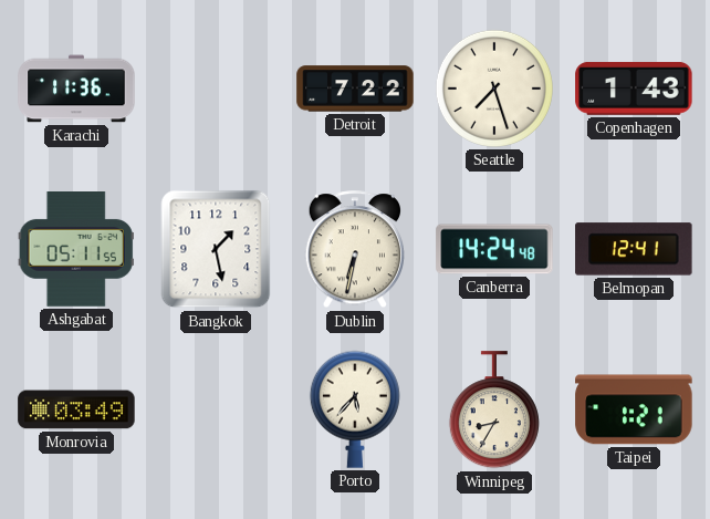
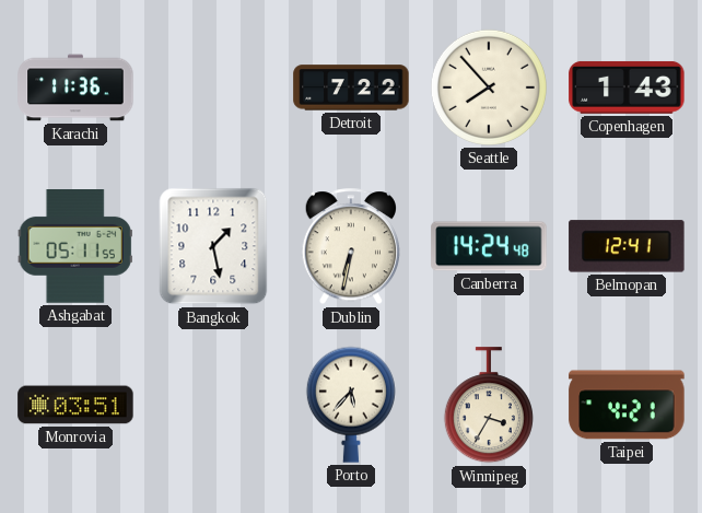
Seattle: 7:27 -> 7:53
Monrovia: 03:49 -> 03:51
Winnipeg: 8:35 -> 3:35
Taipei: 1:21 -> 4:21
